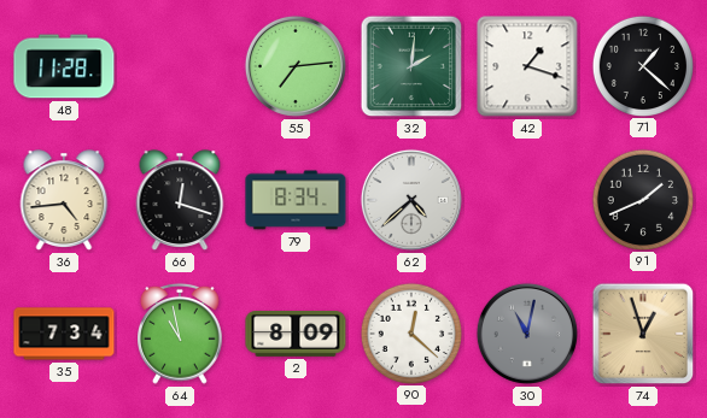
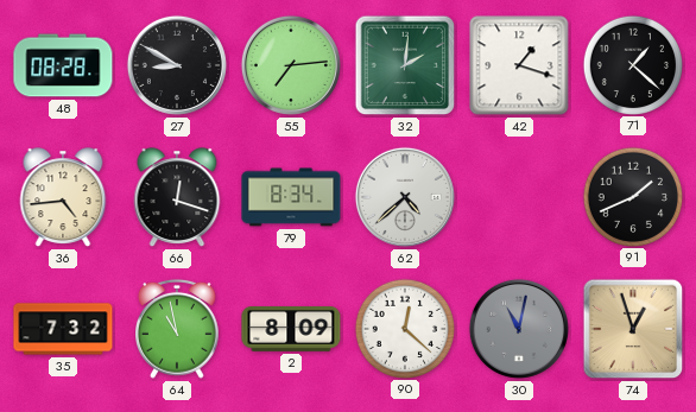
48: 11:28 -> 08:28
27: none -> 8:50
35: 7:34 -> 7:32
